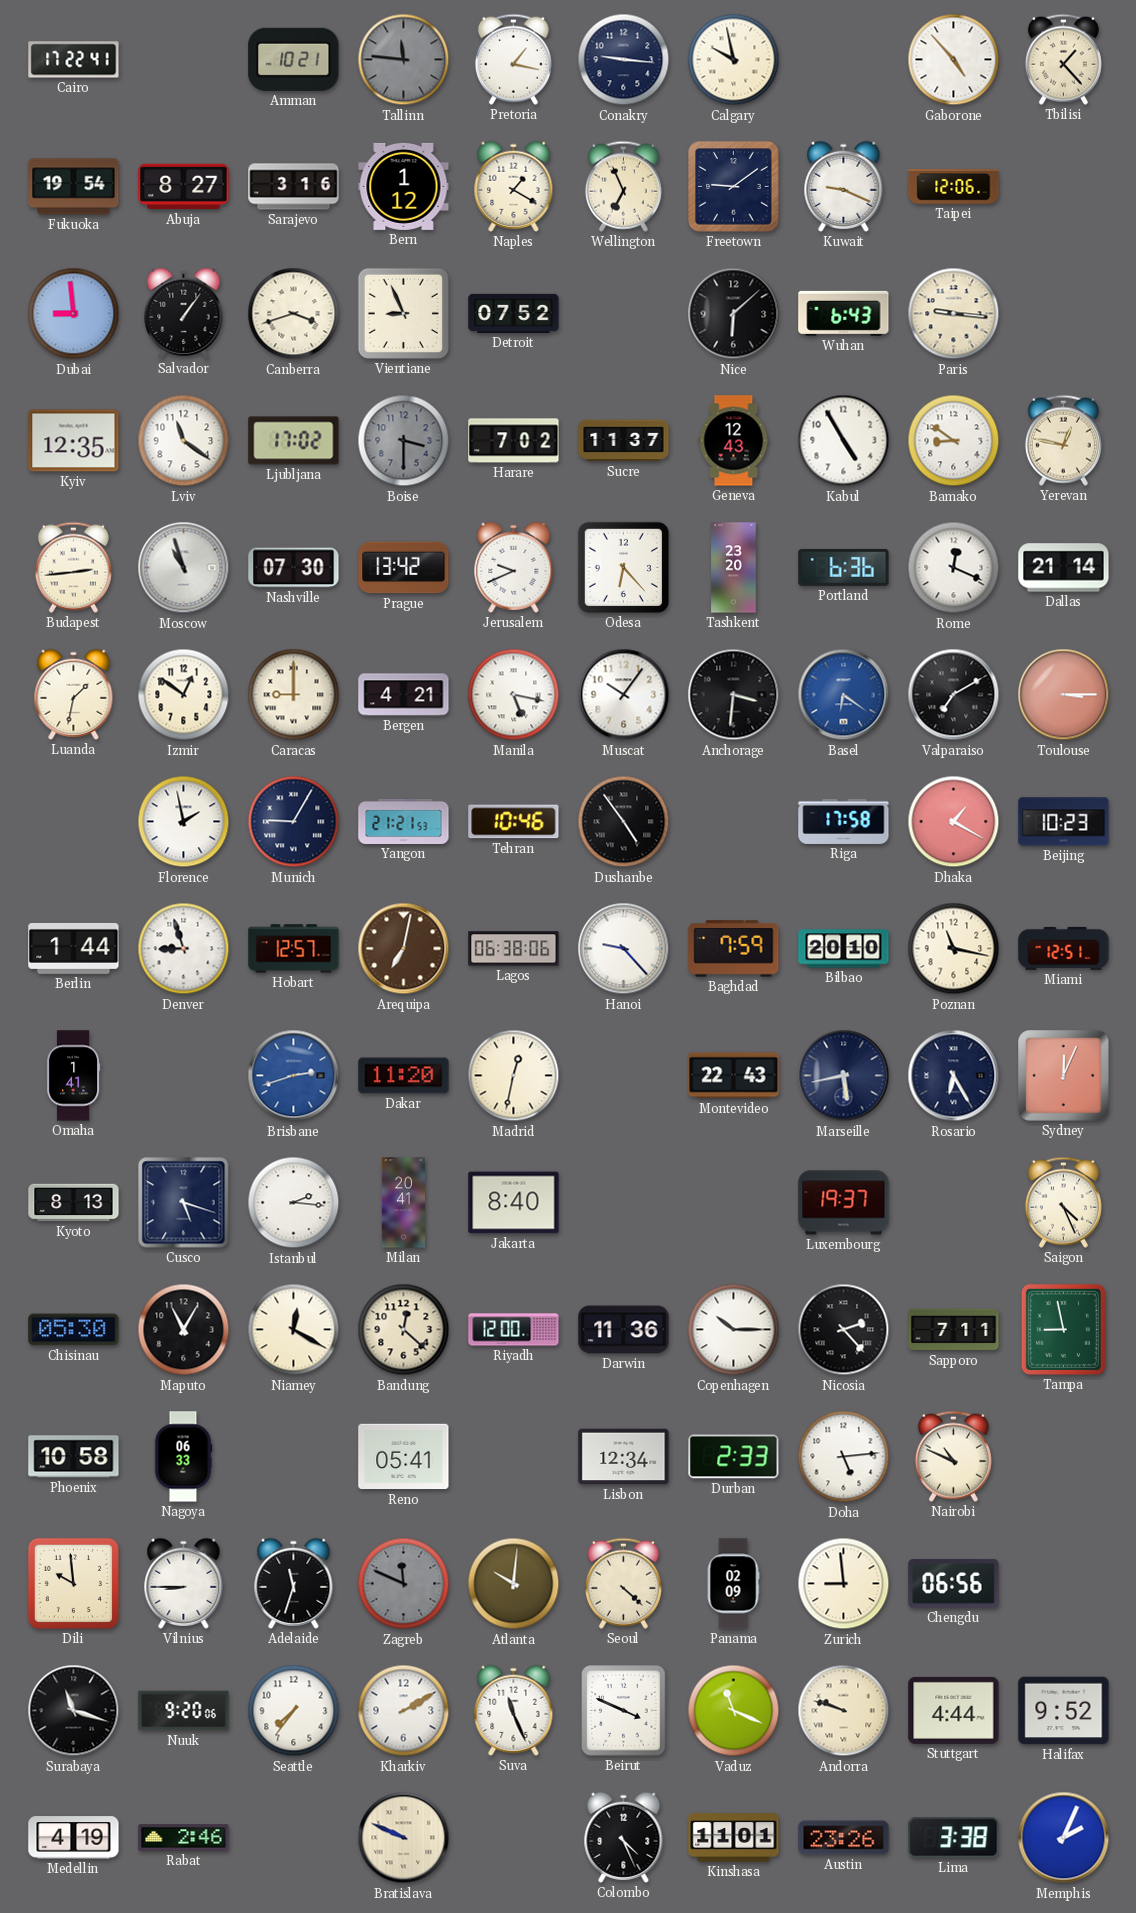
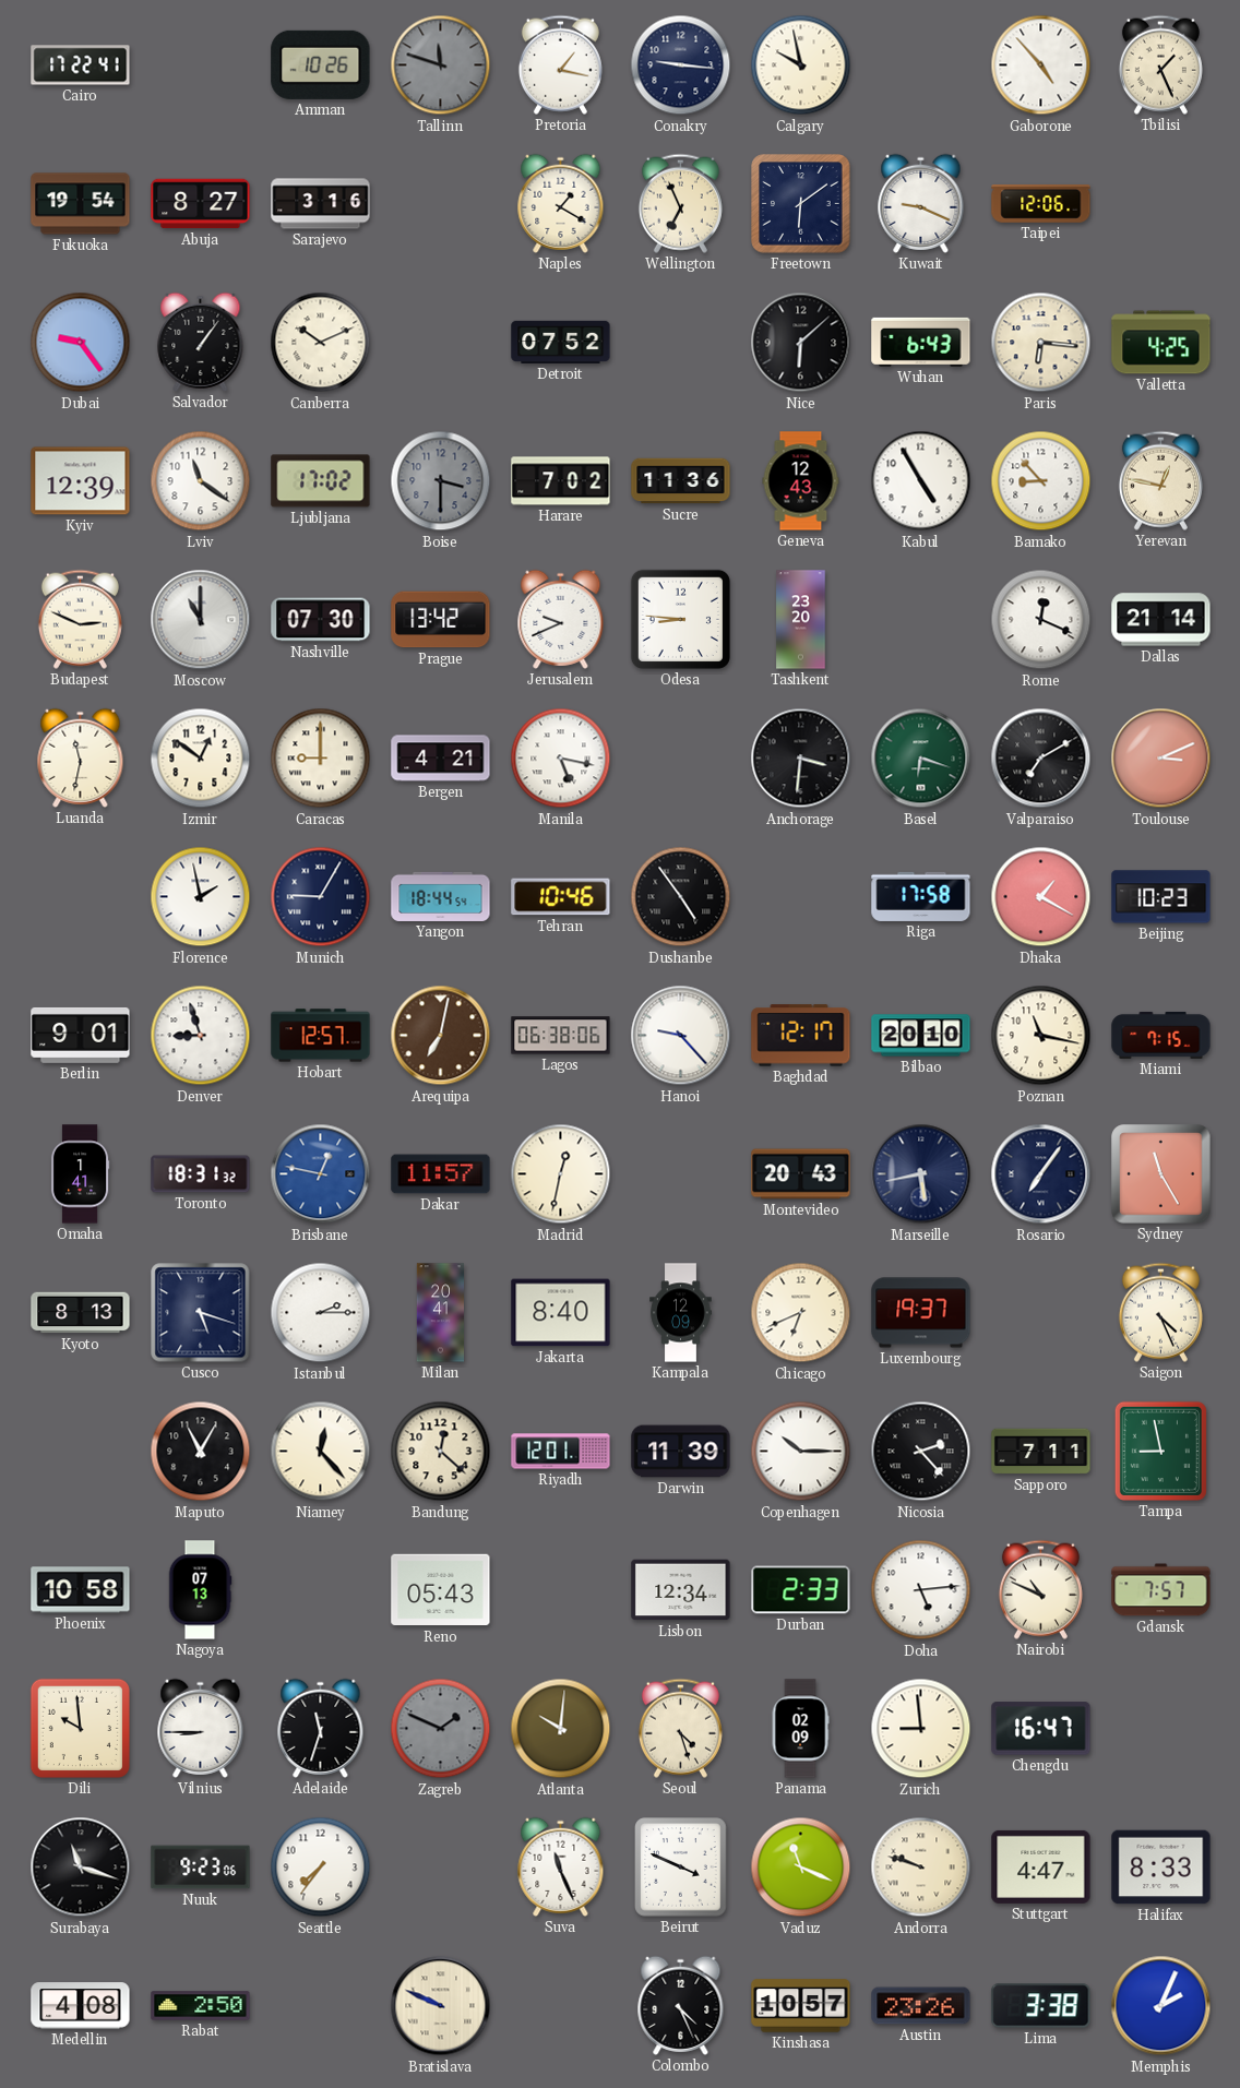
Amman: 10:21 -> 10:26
Tallinn: 11:46 -> 11:48
Tbilisi: 1:23 -> 1:26
Bern: 1:12 -> none
Freetown: 9:09 -> 6:09
Dubai: 8:59 -> 9:24
Canberra: 3:42 -> 10:11
Vientiane: 8:56 -> none
Paris: 9:16 -> 6:16
Valletta: none -> 4:25
Kyiv: 12:35 -> 12:39
Sucre: 11:37 -> 11:36
Bamako: 8:51 -> 8:53
Budapest: 2:44 -> 2:49
Moscow: 10:57 -> 11:00
Odesa: 6:23 -> 8:46
Portland: 6:36 -> none
Luanda: 1:32 -> 11:32
Muscat: 10:06 -> none
Basel: 6:21 -> 6:18
Basel dial: blue -> green
Toulouse: 3:15 -> 3:11
Yangon: 21:21 -> 18:44
Berlin: 1:44 -> 9:01
Baghdad: 7:59 -> 12:17
Miami: 12:51 -> 7:15
Toronto: none -> 18:31
Brisbane: 2:42 -> 12:47
Dakar: 11:20 -> 11:57
Montevideo: 22:43 -> 20:43
Rosario: 6:25 -> 7:06
Sydney: 12:04 -> 11:25
Istanbul: 2:16 -> 2:15
Kampala: none -> 12:09
Chicago: none -> 6:41
Chisinau: 05:30 -> none
Niamey: 12:20 -> 12:23
Riyadh: 12:00 -> 12:01
Darwin: 11:36 -> 11:39
Nagoya: 06:33 -> 07:13
Reno: 05:41 -> 05:43
Gdansk: none -> 7:57
Zagreb: 11:49 -> 1:49
Seoul: 4:22 -> 4:27
Chengdu: 06:56 -> 16:47
Nuuk: 9:20 -> 9:23
Kharkiv: 2:10 -> none
Stuttgart: 4:44 -> 4:47
Halifax: 9:52 -> 8:33
Medellin: 4:19 -> 4:08
Rabat: 2:46 -> 2:50
Kinshasa: 11:01 -> 10:57
